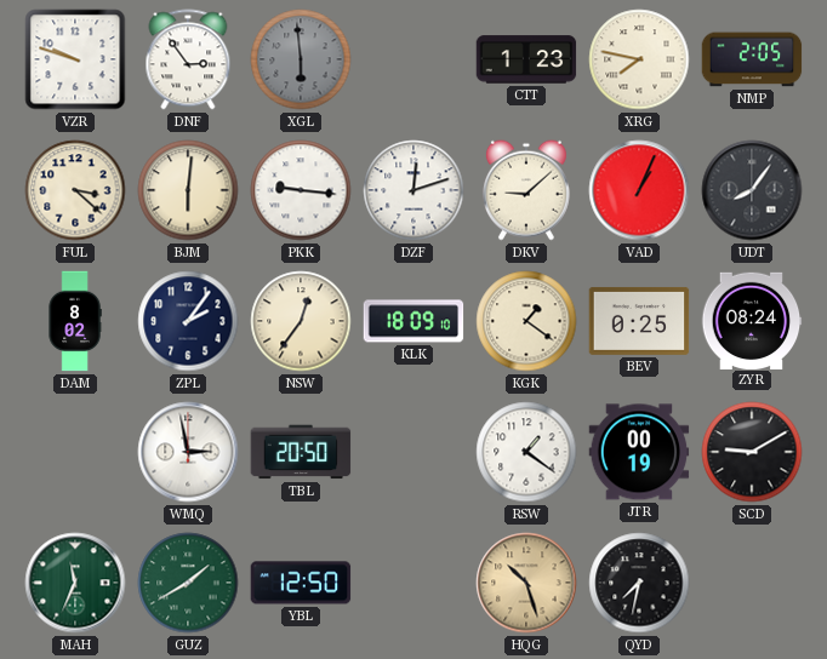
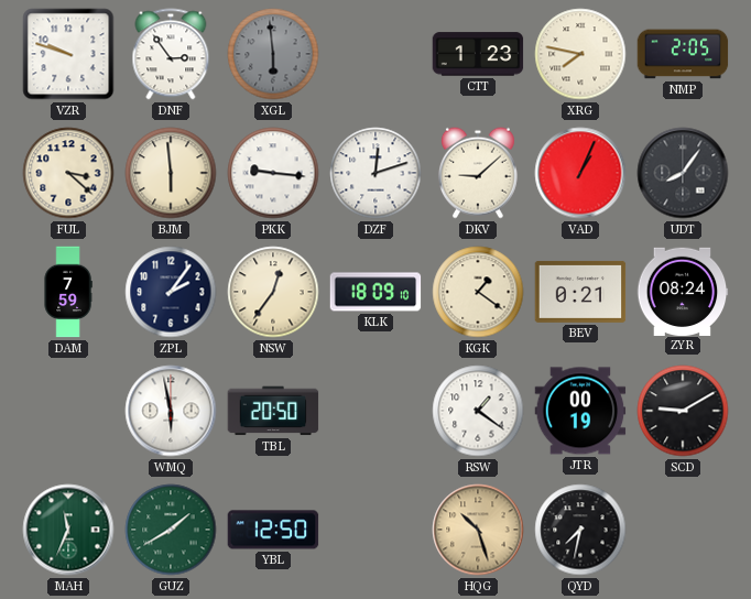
BJM: 6:01 -> 5:59
DAM: 8:02 -> 7:59
BEV: 0:25 -> 0:21
WMQ: 2:58 -> 5:58
